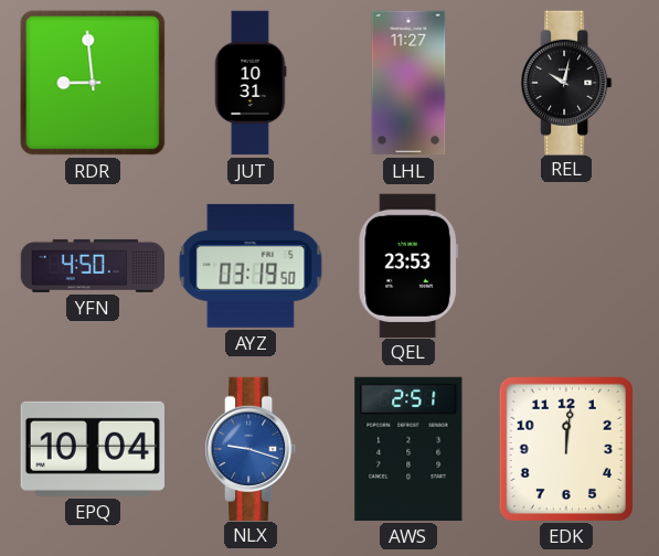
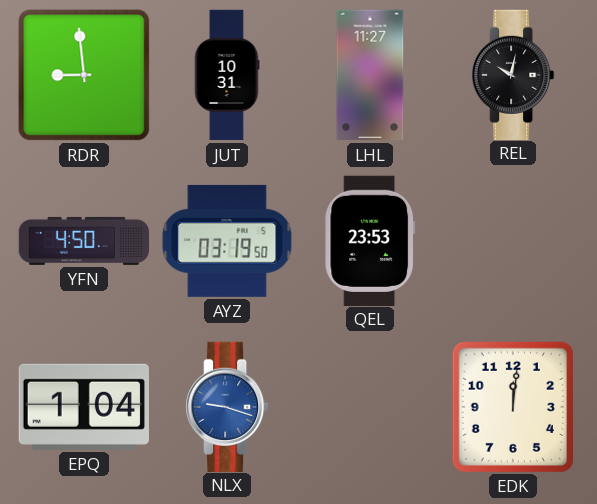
EPQ: 10:04 -> 1:04
AWS: 2:51 -> none
